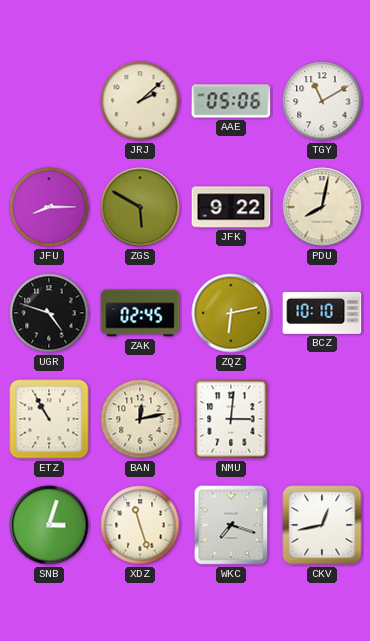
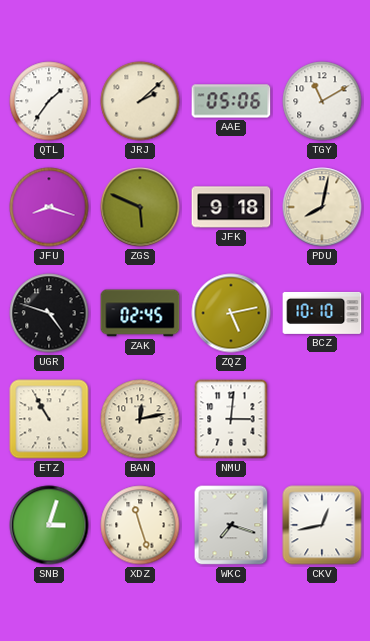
QTL: none -> 1:36
JFU: 8:15 -> 8:18
ZGS: 5:50 -> 5:49
JFK: 9:22 -> 9:18
ZQZ: 6:13 -> 5:13
